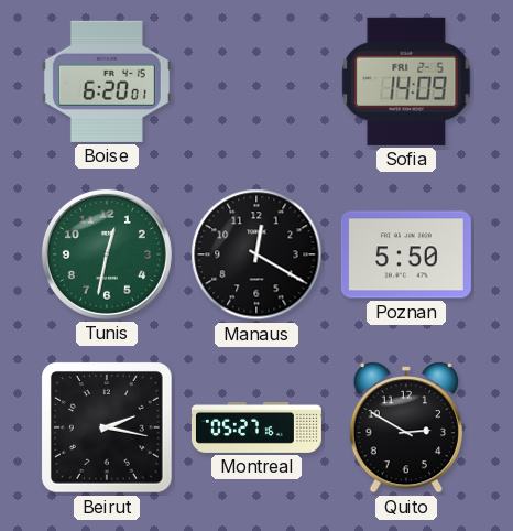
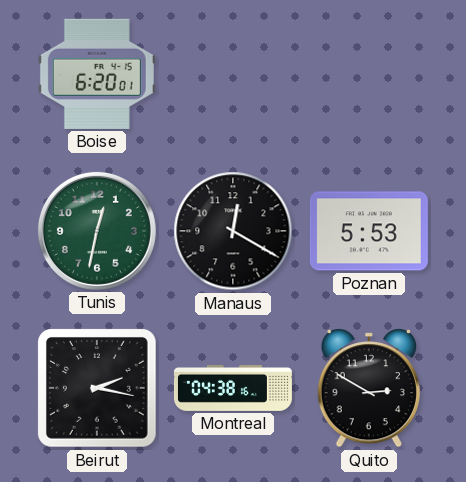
Sofia: 14:09 -> none
Poznan: 5:50 -> 5:53
Montreal: 05:27 -> 04:38
